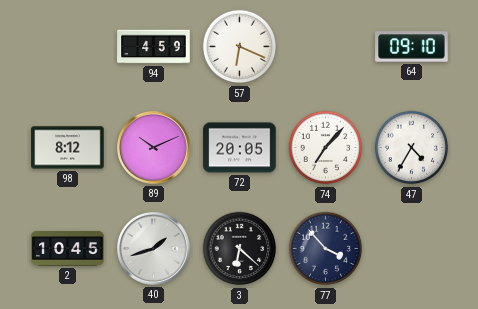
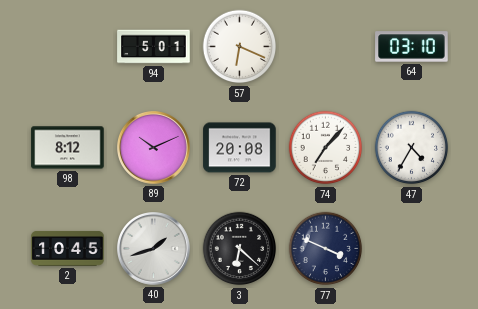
94: 4:59 -> 5:01
64: 09:10 -> 03:10
72: 20:05 -> 20:08
77: 3:53 -> 3:49
